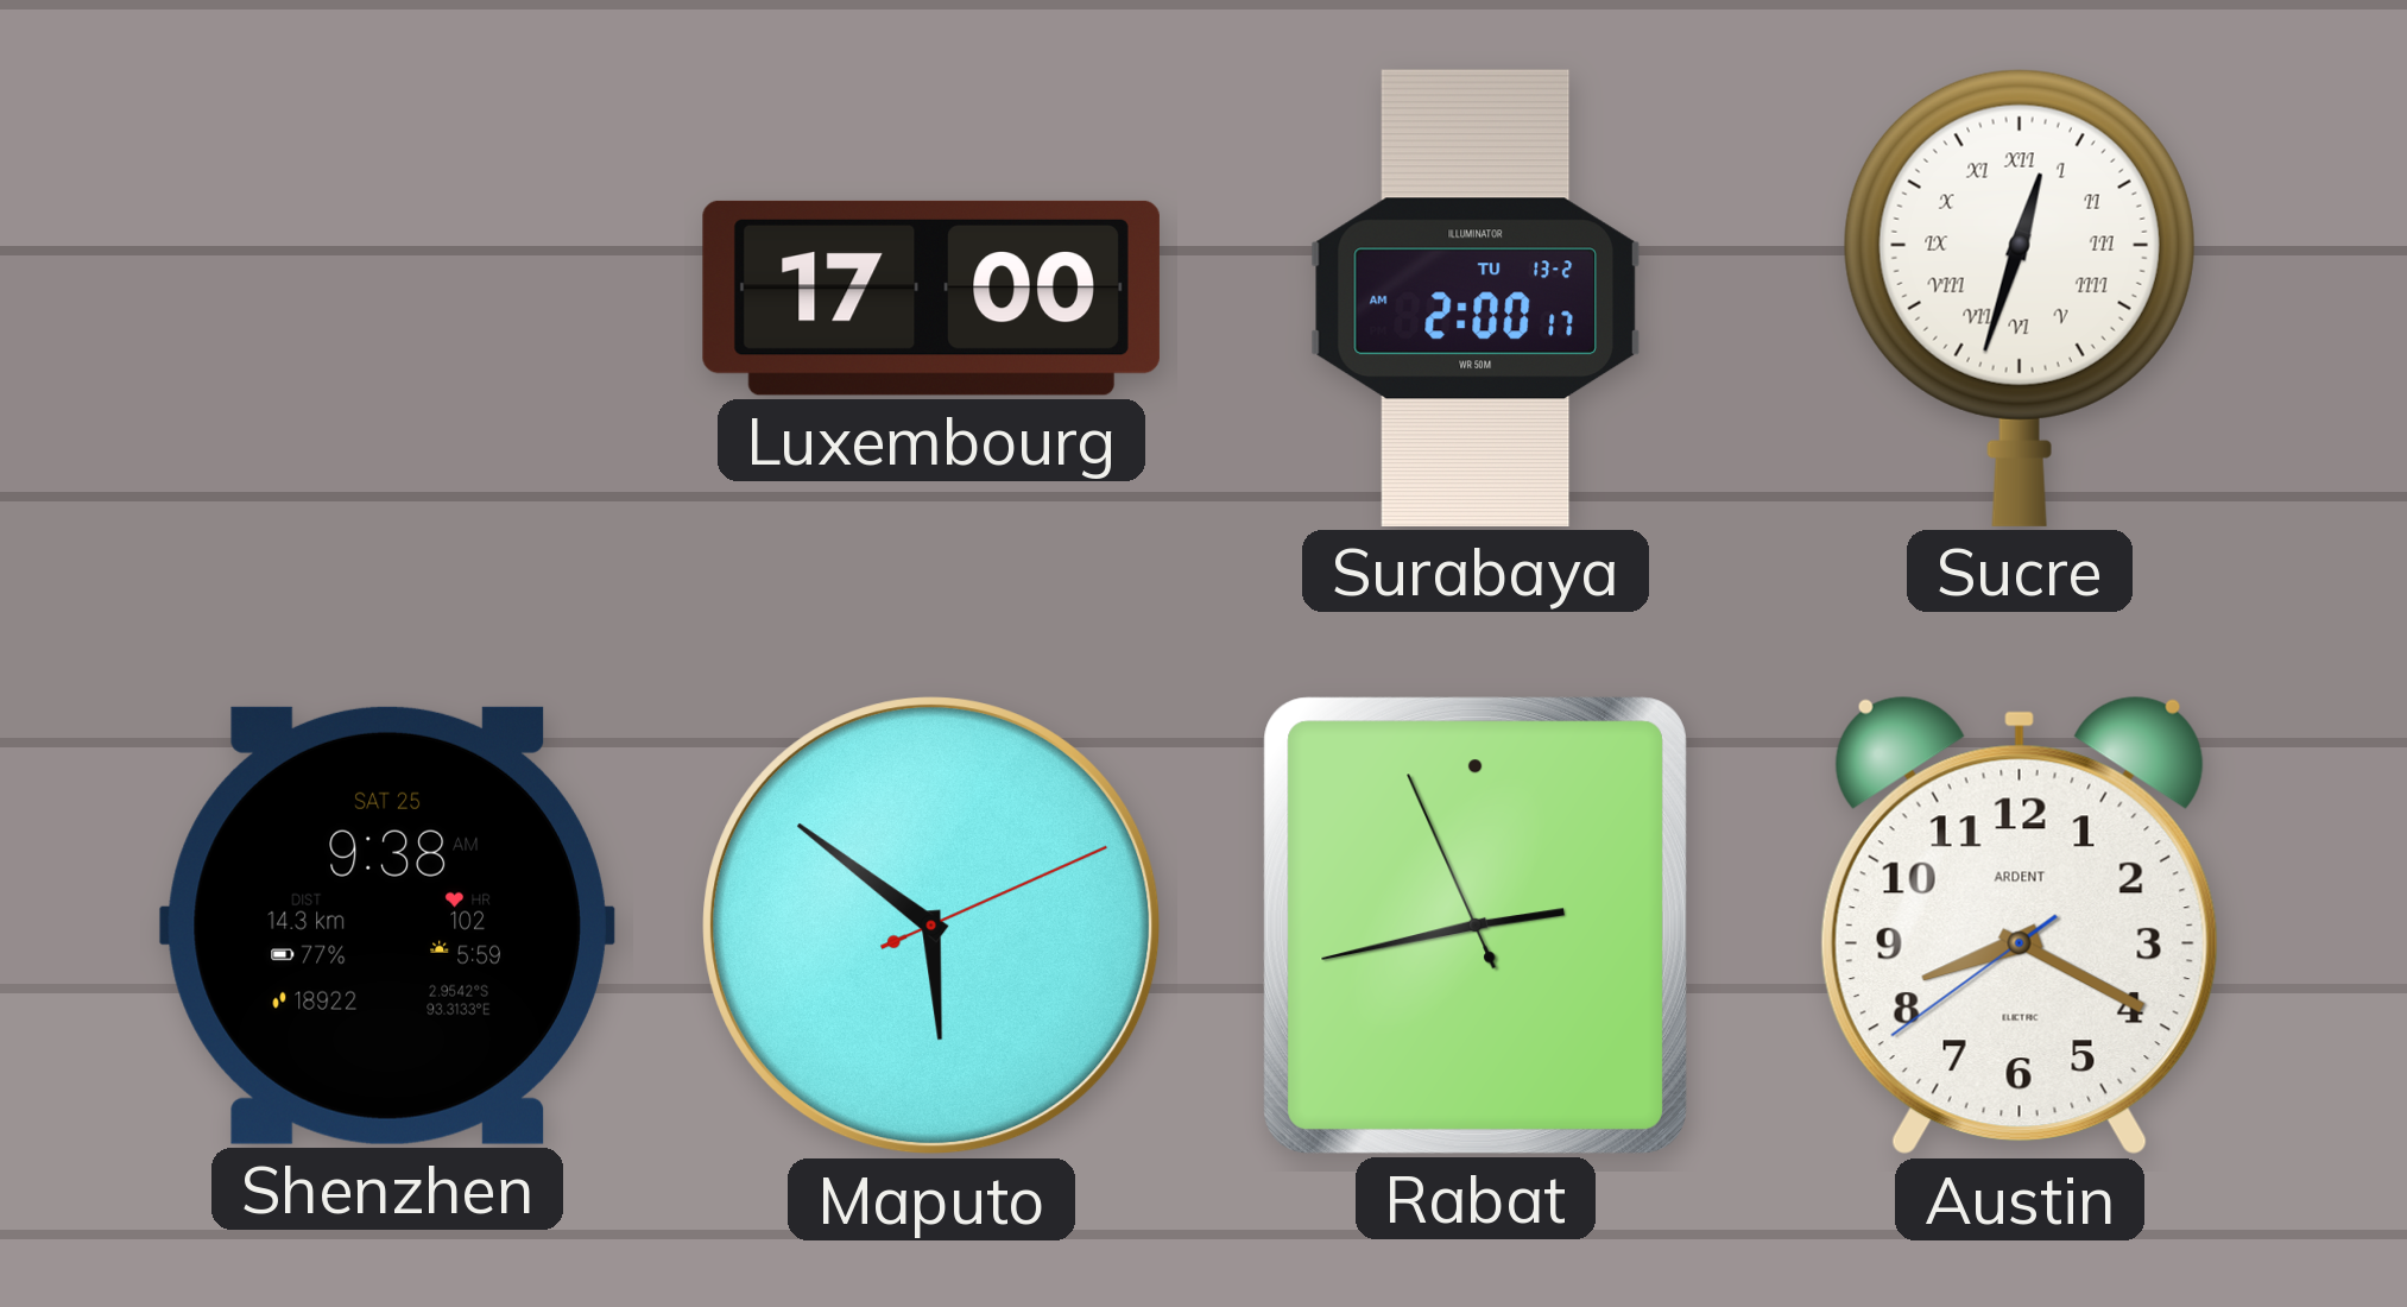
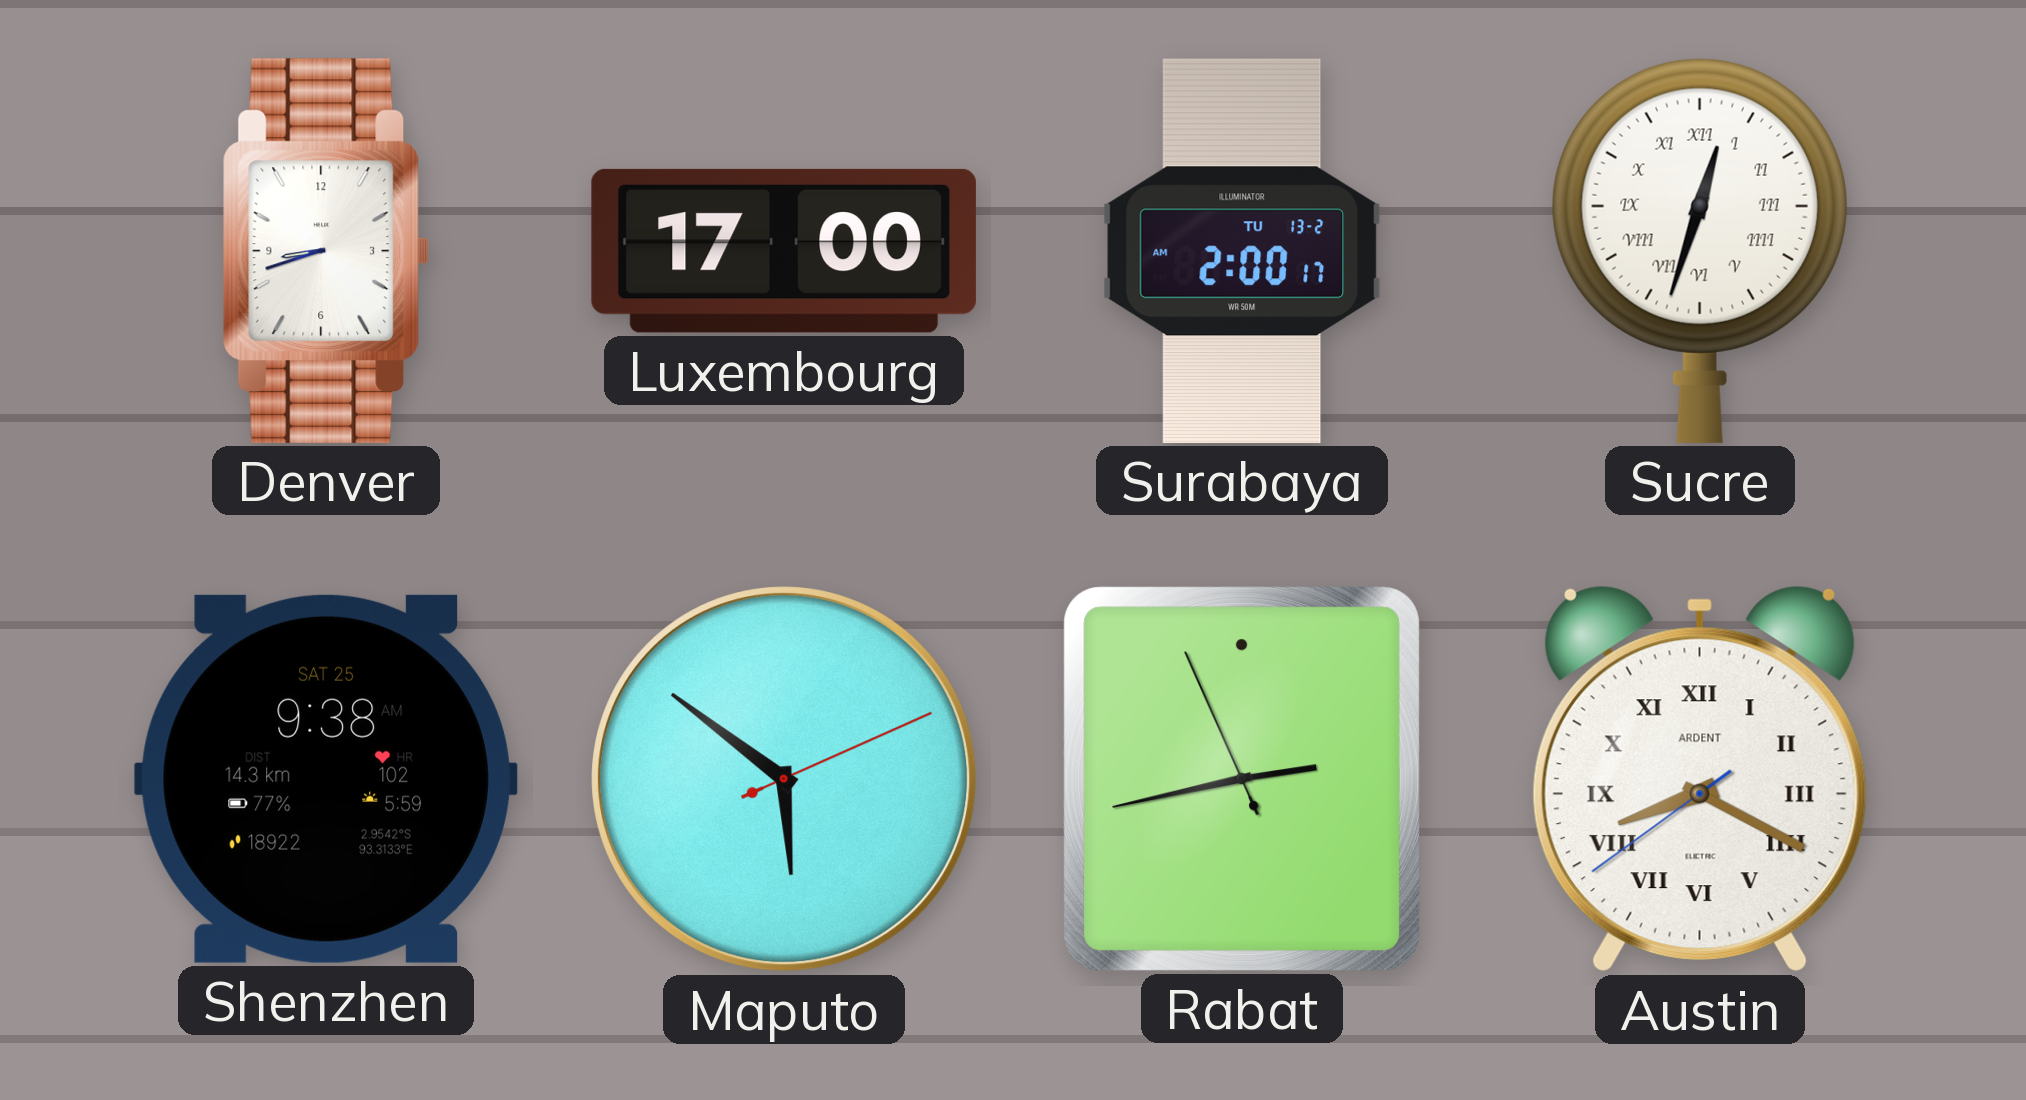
Denver: none -> 8:42
Austin numerals: Arabic -> Roman
